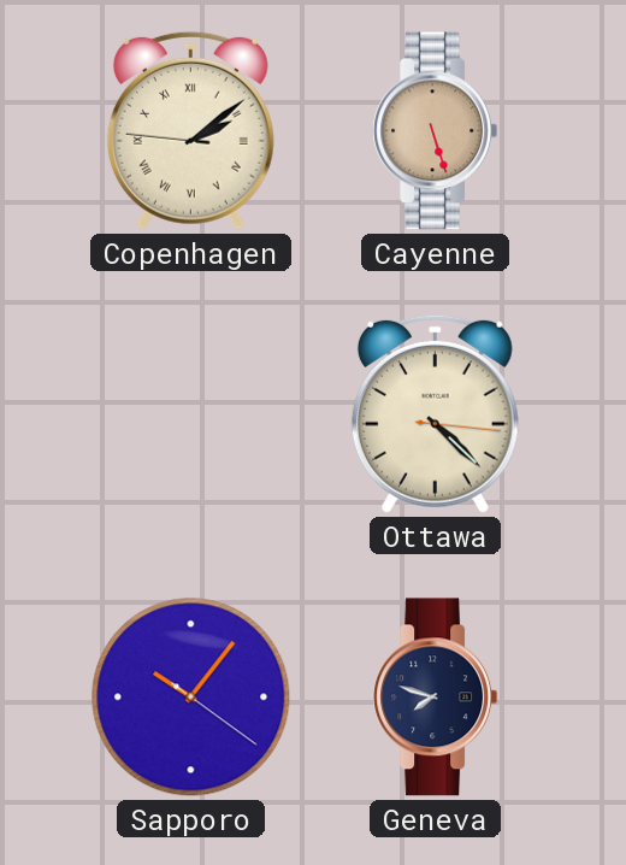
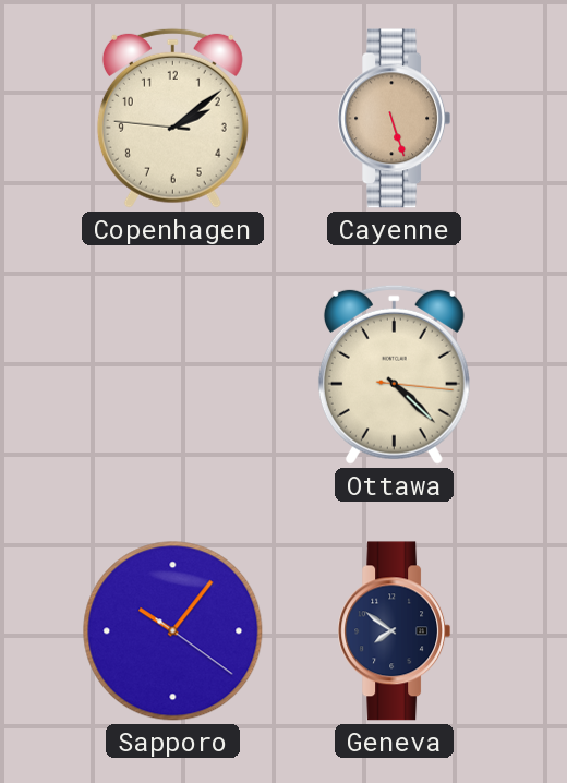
Copenhagen numerals: Roman -> Arabic
Geneva: 7:48 -> 7:51
